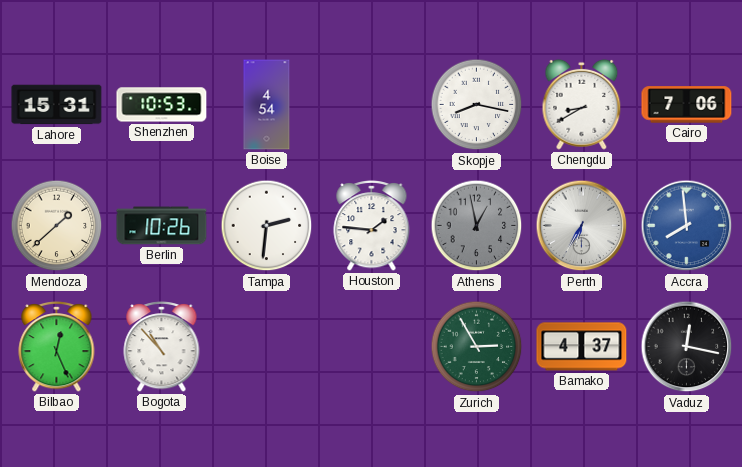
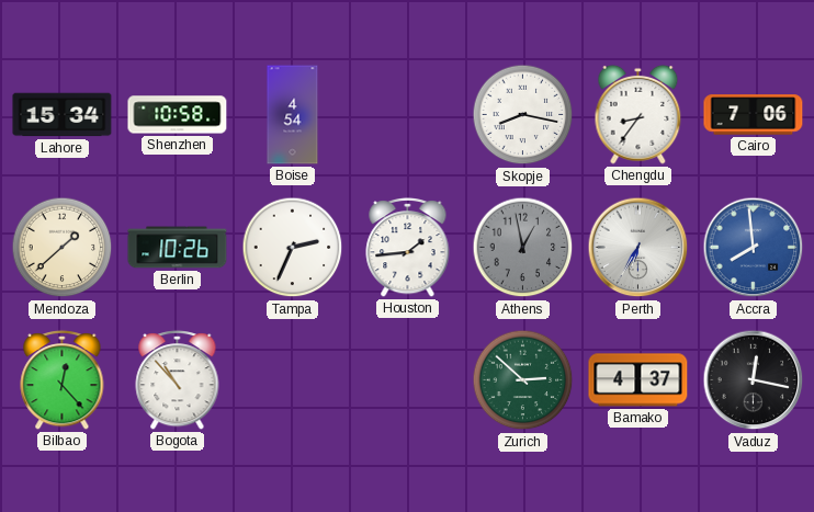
Lahore: 15:31 -> 15:34
Shenzhen: 10:53 -> 10:58
Chengdu: 8:40 -> 8:36
Tampa: 2:31 -> 2:34
Houston: 1:46 -> 1:44
Bilbao: 12:26 -> 12:23
Zurich: 2:55 -> 2:52
